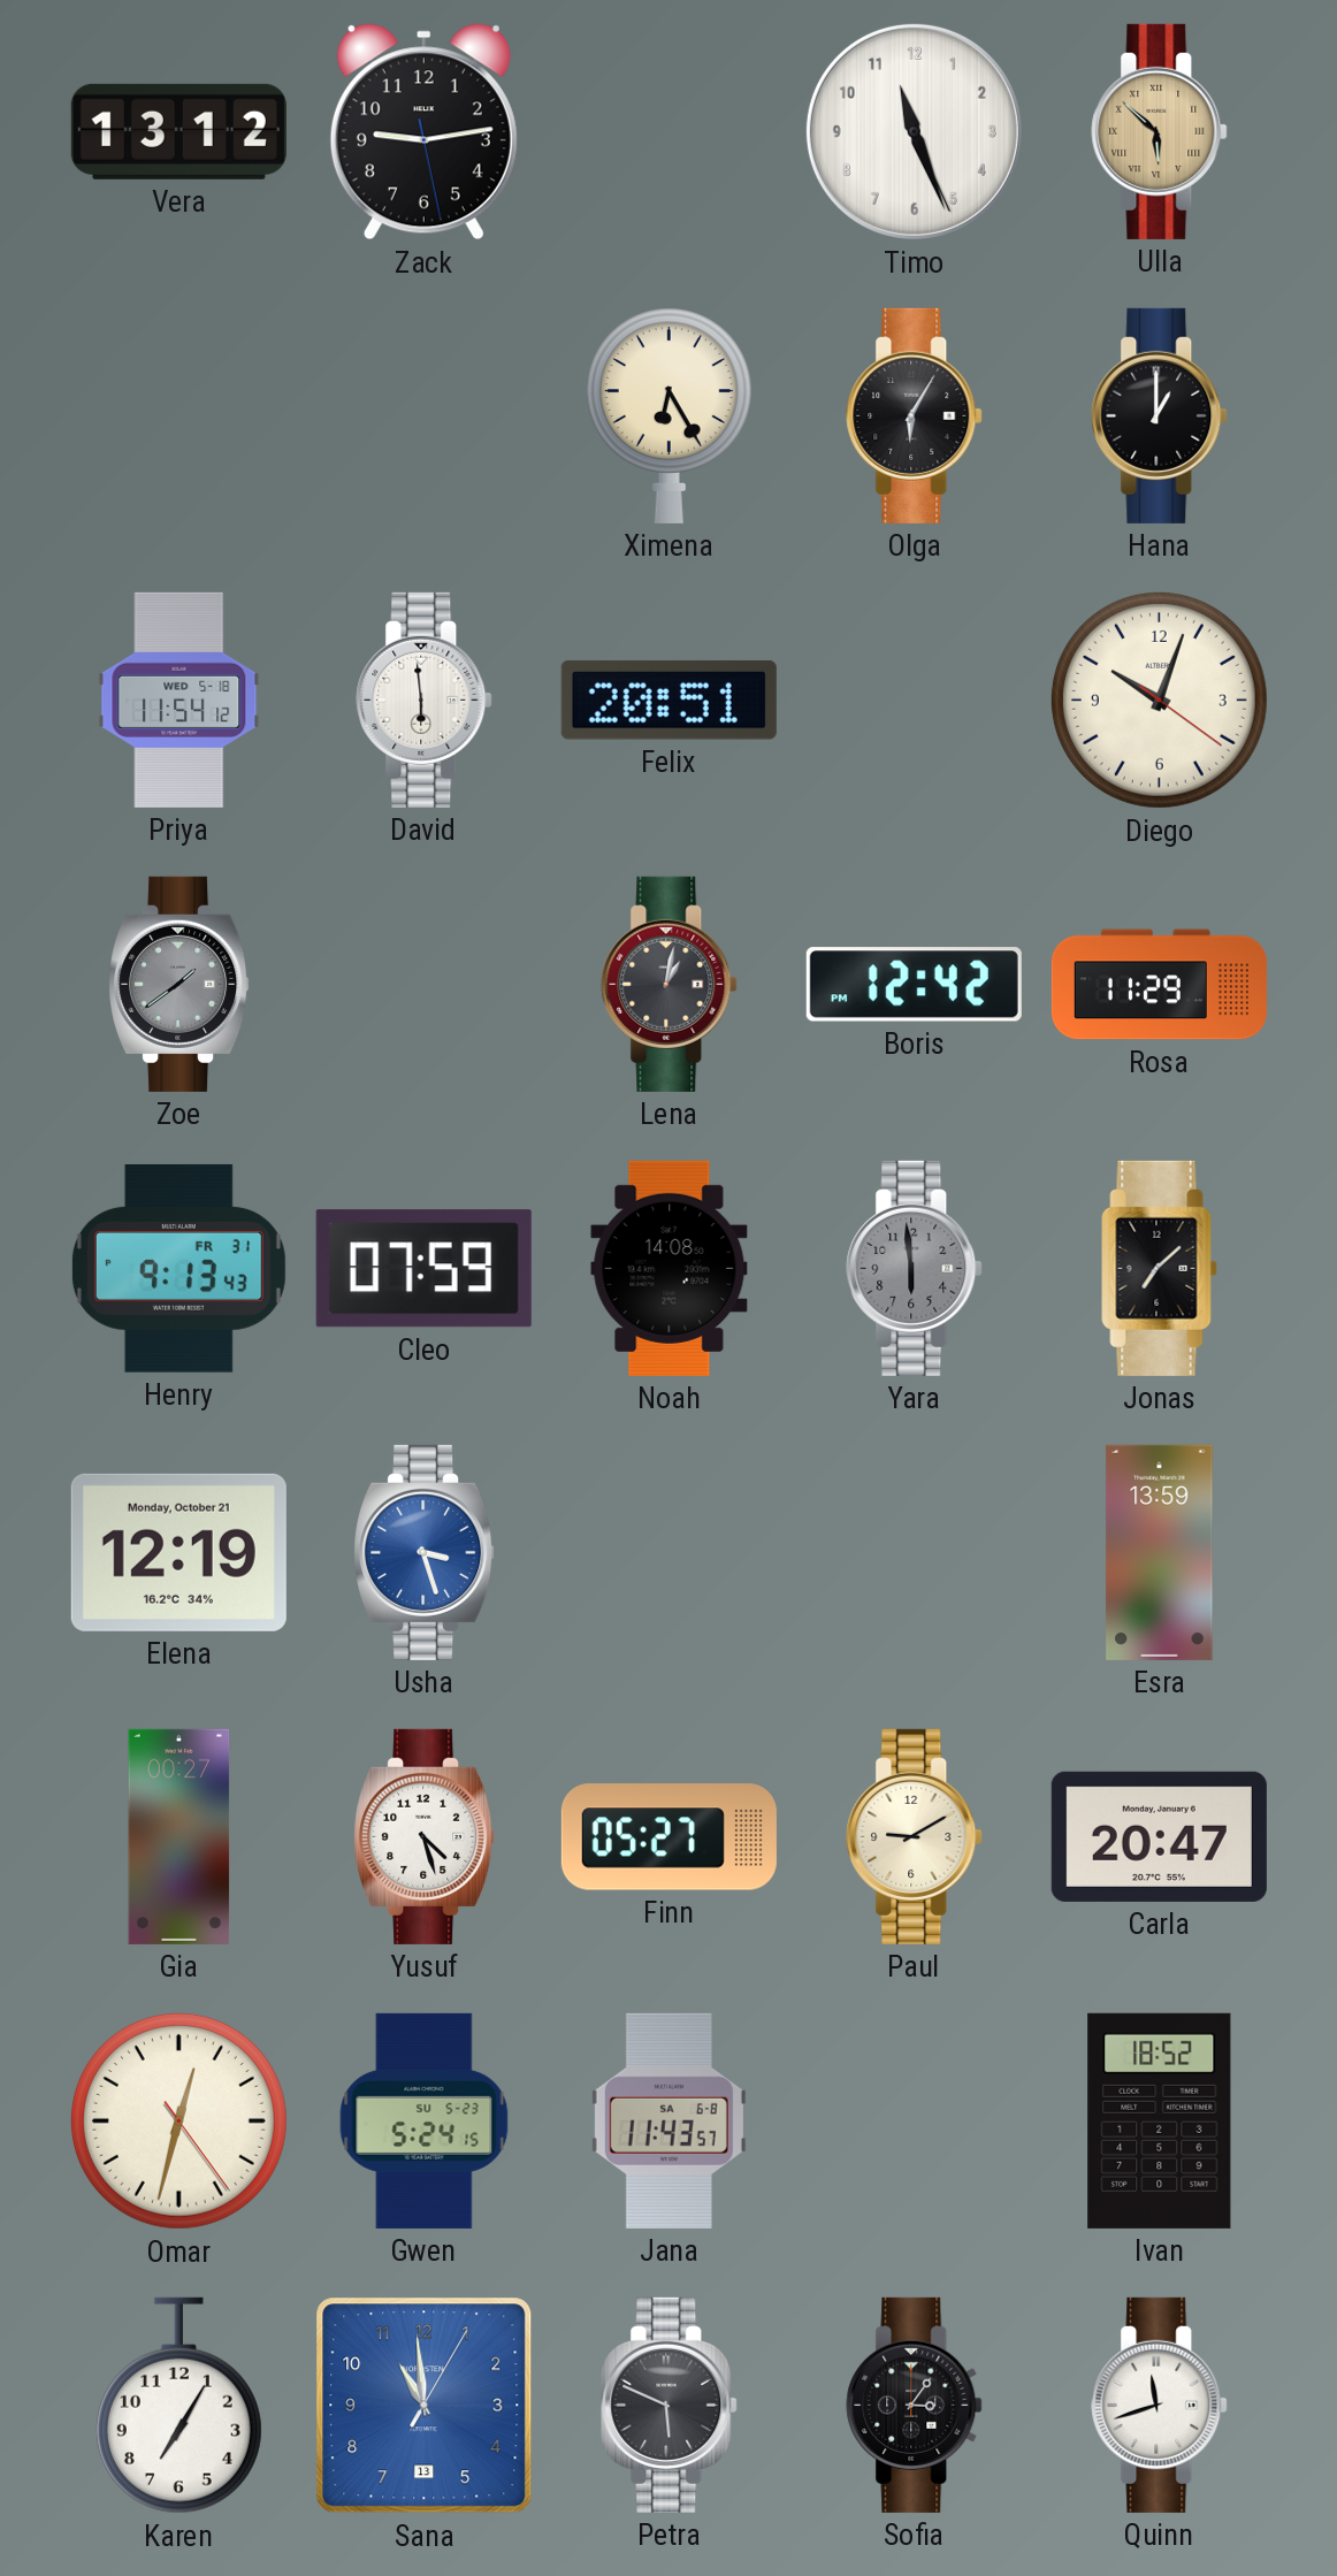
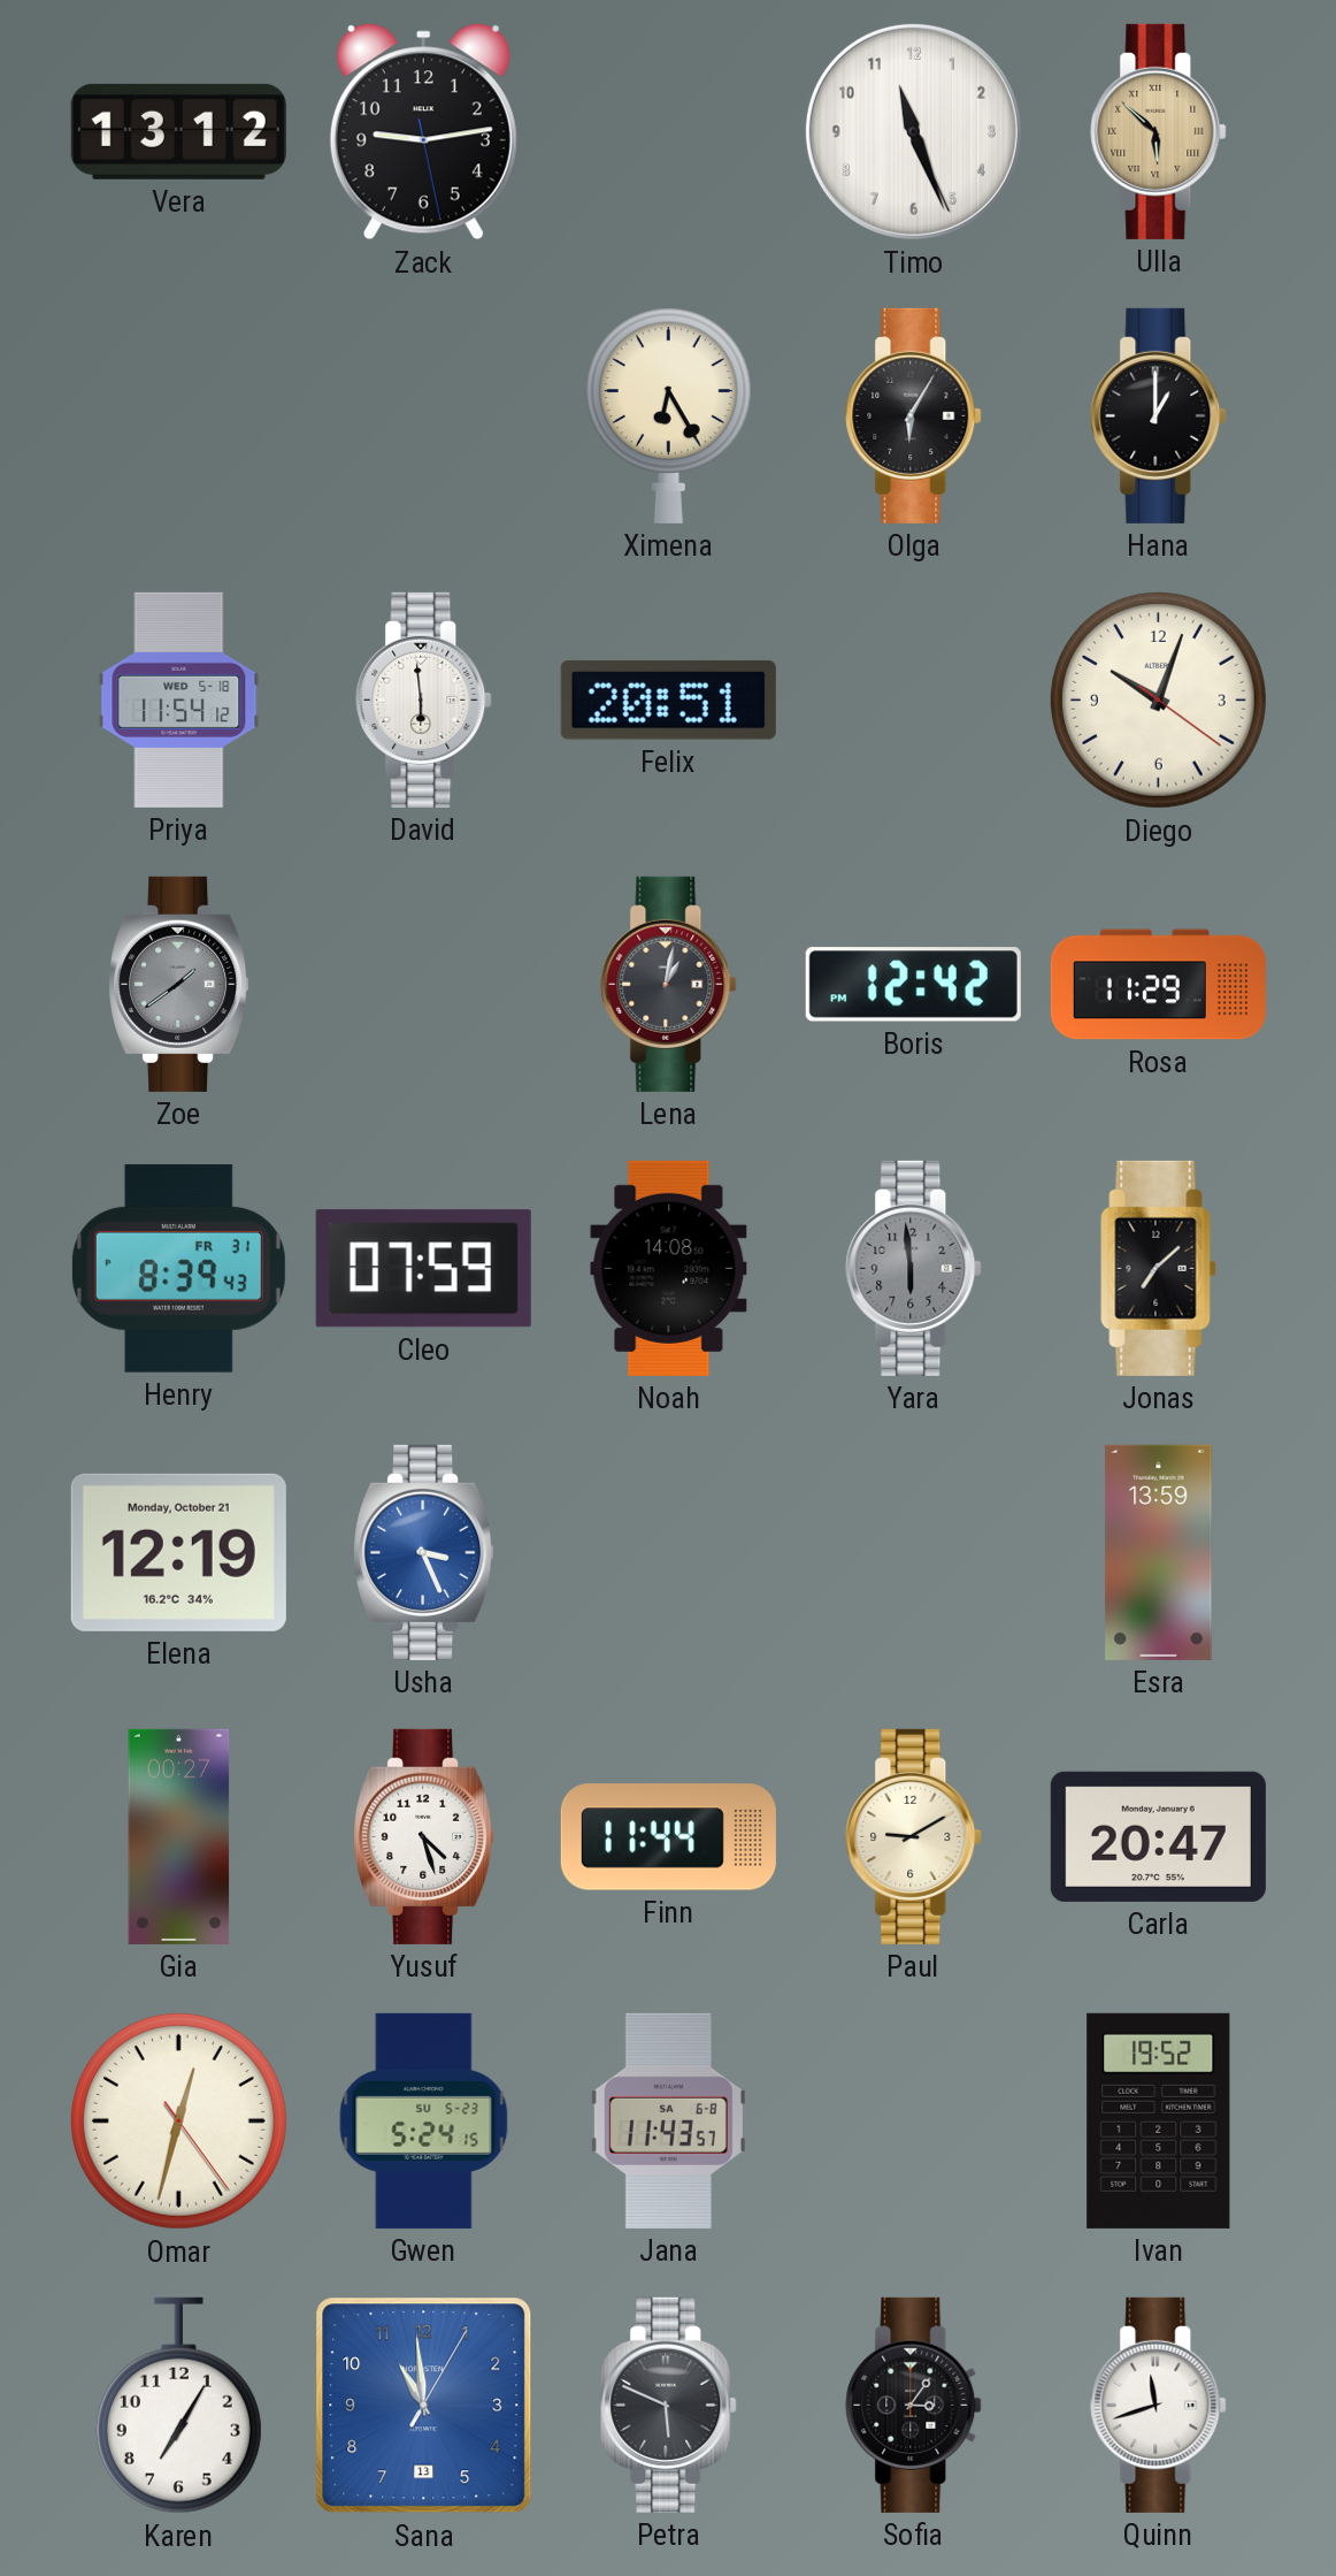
Henry: 9:13 -> 8:39
Usha: 3:27 -> 3:26
Finn: 05:27 -> 11:44
Ivan: 18:52 -> 19:52
